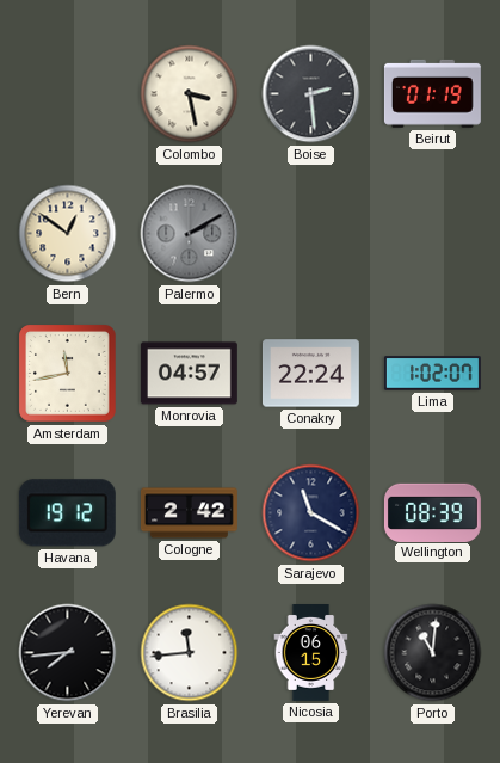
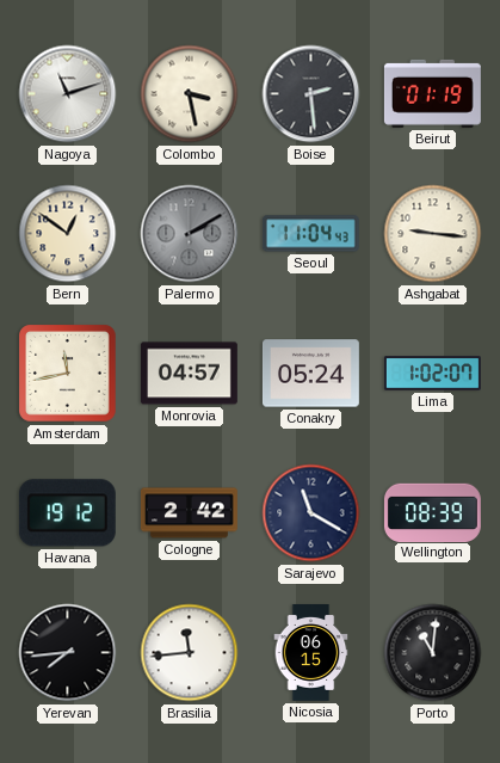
Nagoya: none -> 11:12
Seoul: none -> 11:04
Ashgabat: none -> 9:16
Conakry: 22:24 -> 05:24
